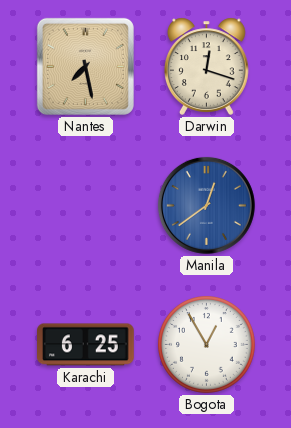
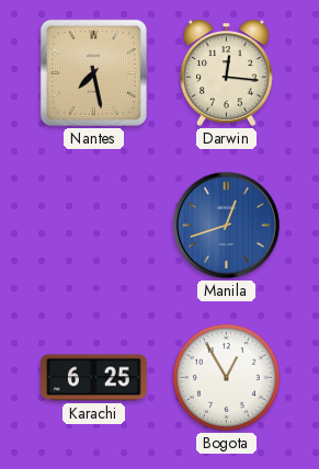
Darwin: 12:18 -> 12:16
Manila: 12:39 -> 12:42
